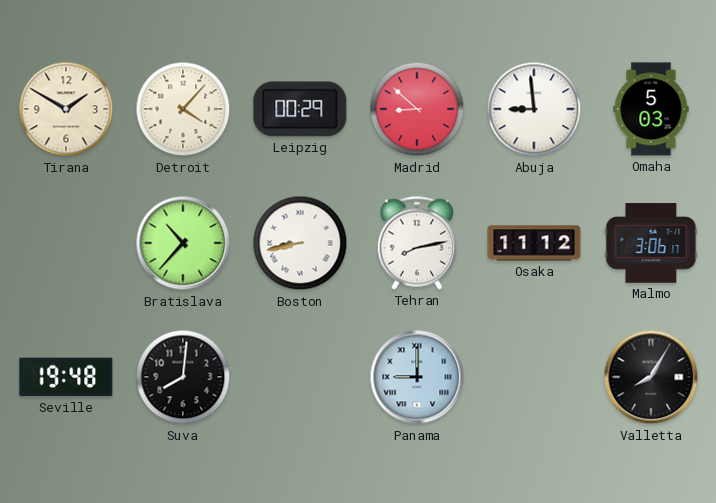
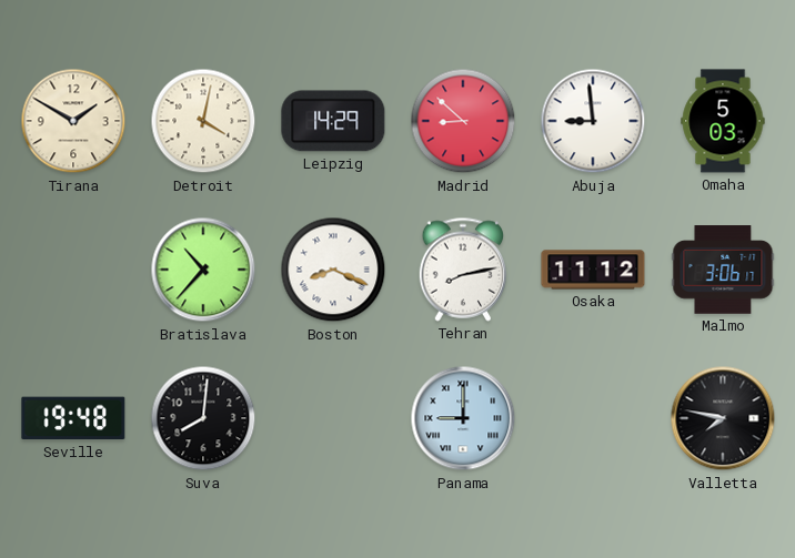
Detroit: 4:07 -> 4:02
Leipzig: 00:29 -> 14:29
Boston: 8:43 -> 8:19
Valletta: 8:05 -> 7:47
